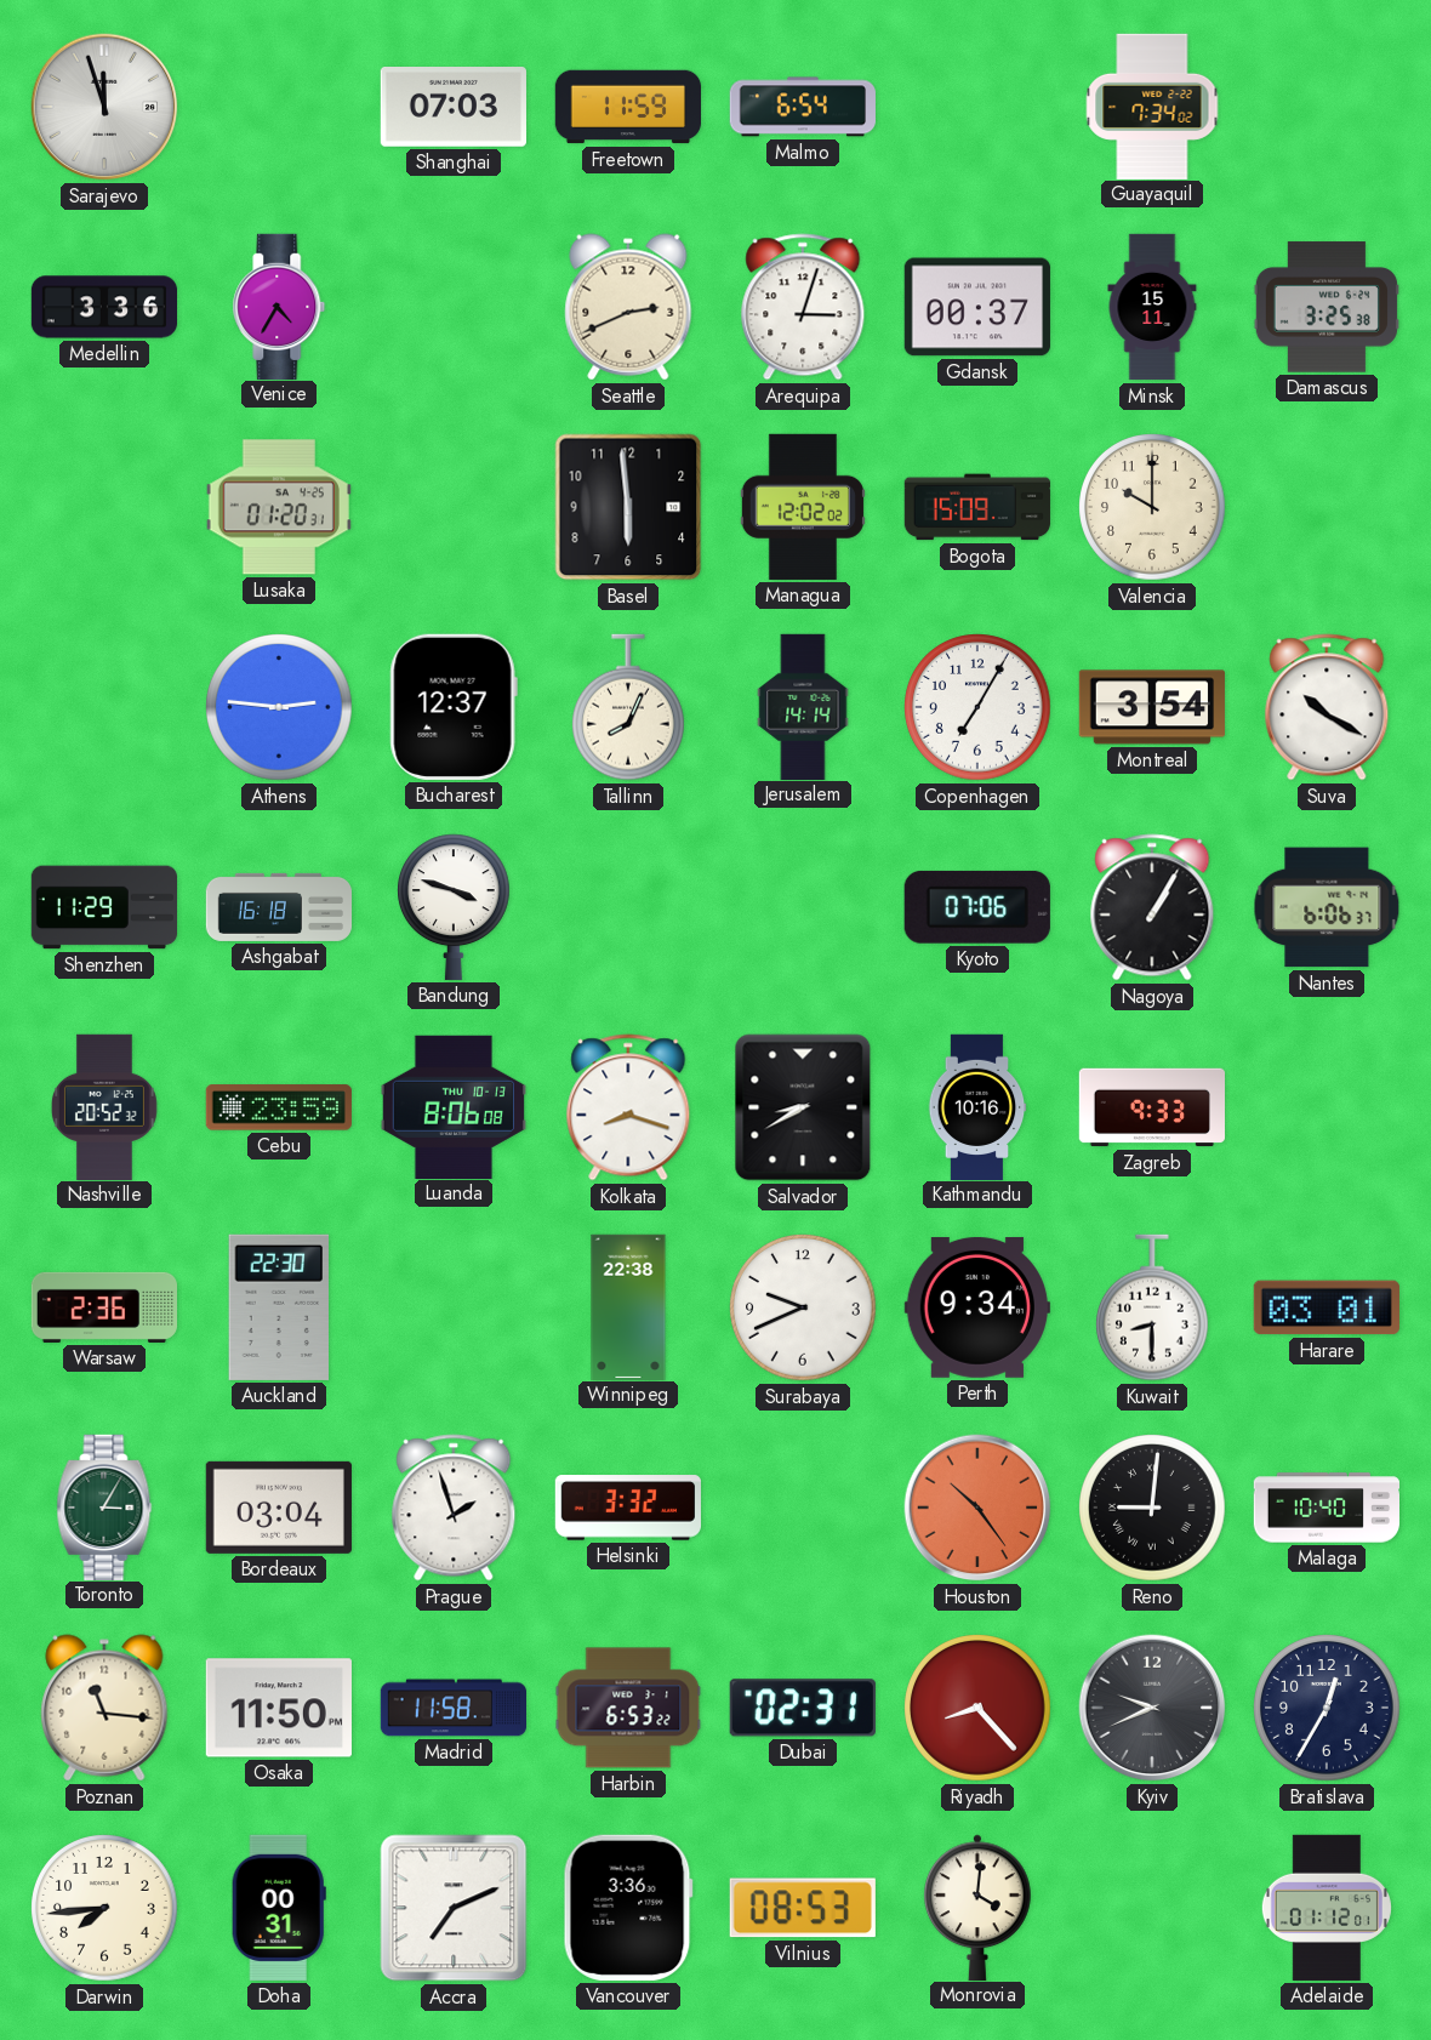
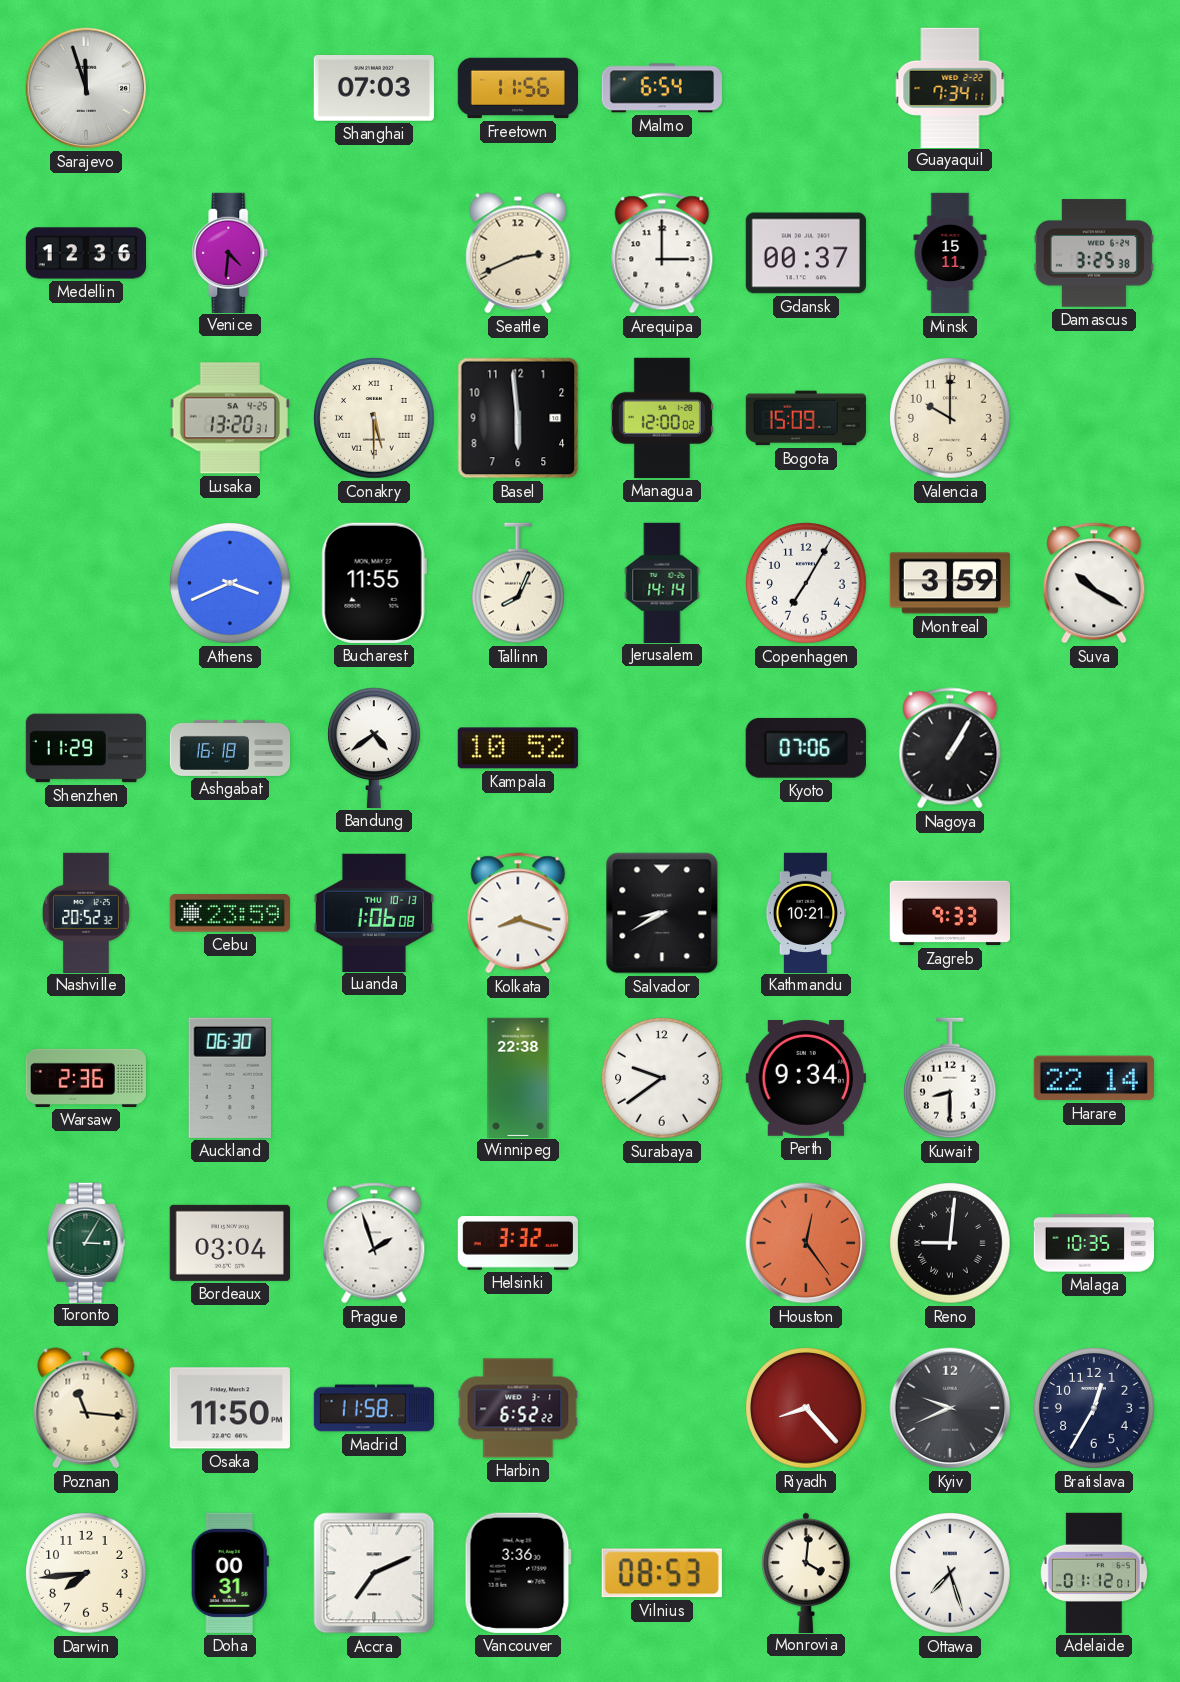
Freetown: 11:59 -> 11:56
Guayaquil: 7:34:02 -> 7:34:11
Medellin: 3:36 -> 12:36
Venice: 4:35 -> 4:31
Arequipa: 3:03 -> 3:00
Lusaka: 01:20 -> 13:20
Conakry: none -> 5:30
Managua: 12:02 -> 12:00
Athens: 2:46 -> 3:41
Bucharest: 12:37 -> 11:55
Montreal: 3:54 -> 3:59
Bandung: 3:48 -> 4:39
Kampala: none -> 10:52
Nantes: 6:06 -> none
Luanda: 8:06 -> 1:06
Kathmandu: 10:16 -> 10:21
Auckland: 22:30 -> 06:30
Surabaya: 9:41 -> 9:39
Harare: 03:01 -> 22:14
Houston: 10:24 -> 12:24
Malaga: 10:40 -> 10:35
Harbin: 6:53 -> 6:52
Dubai: 02:31 -> none
Ottawa: none -> 7:27
